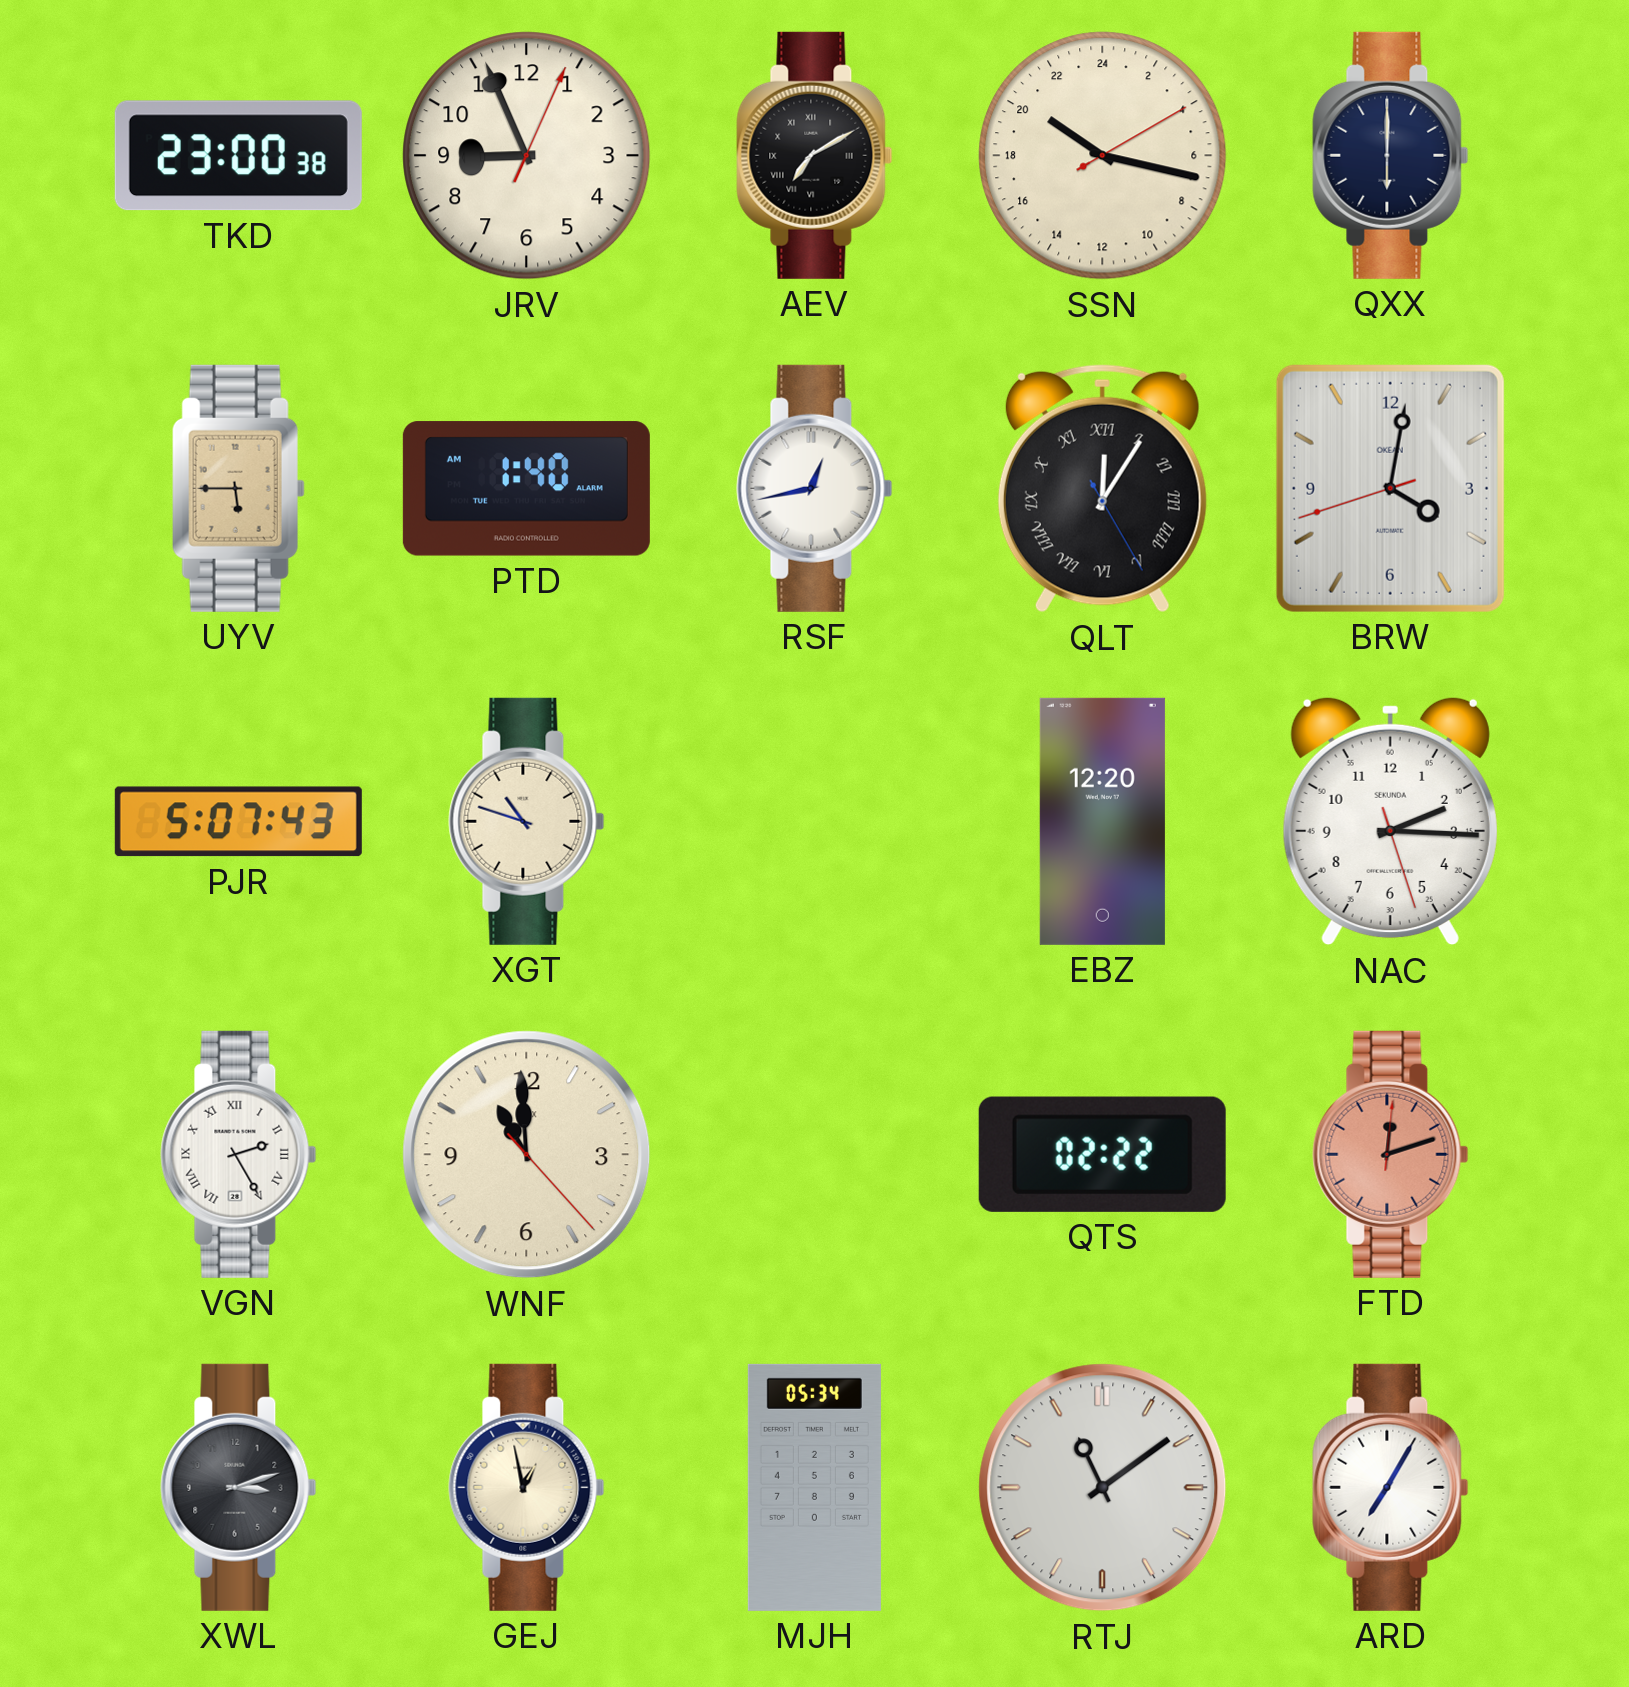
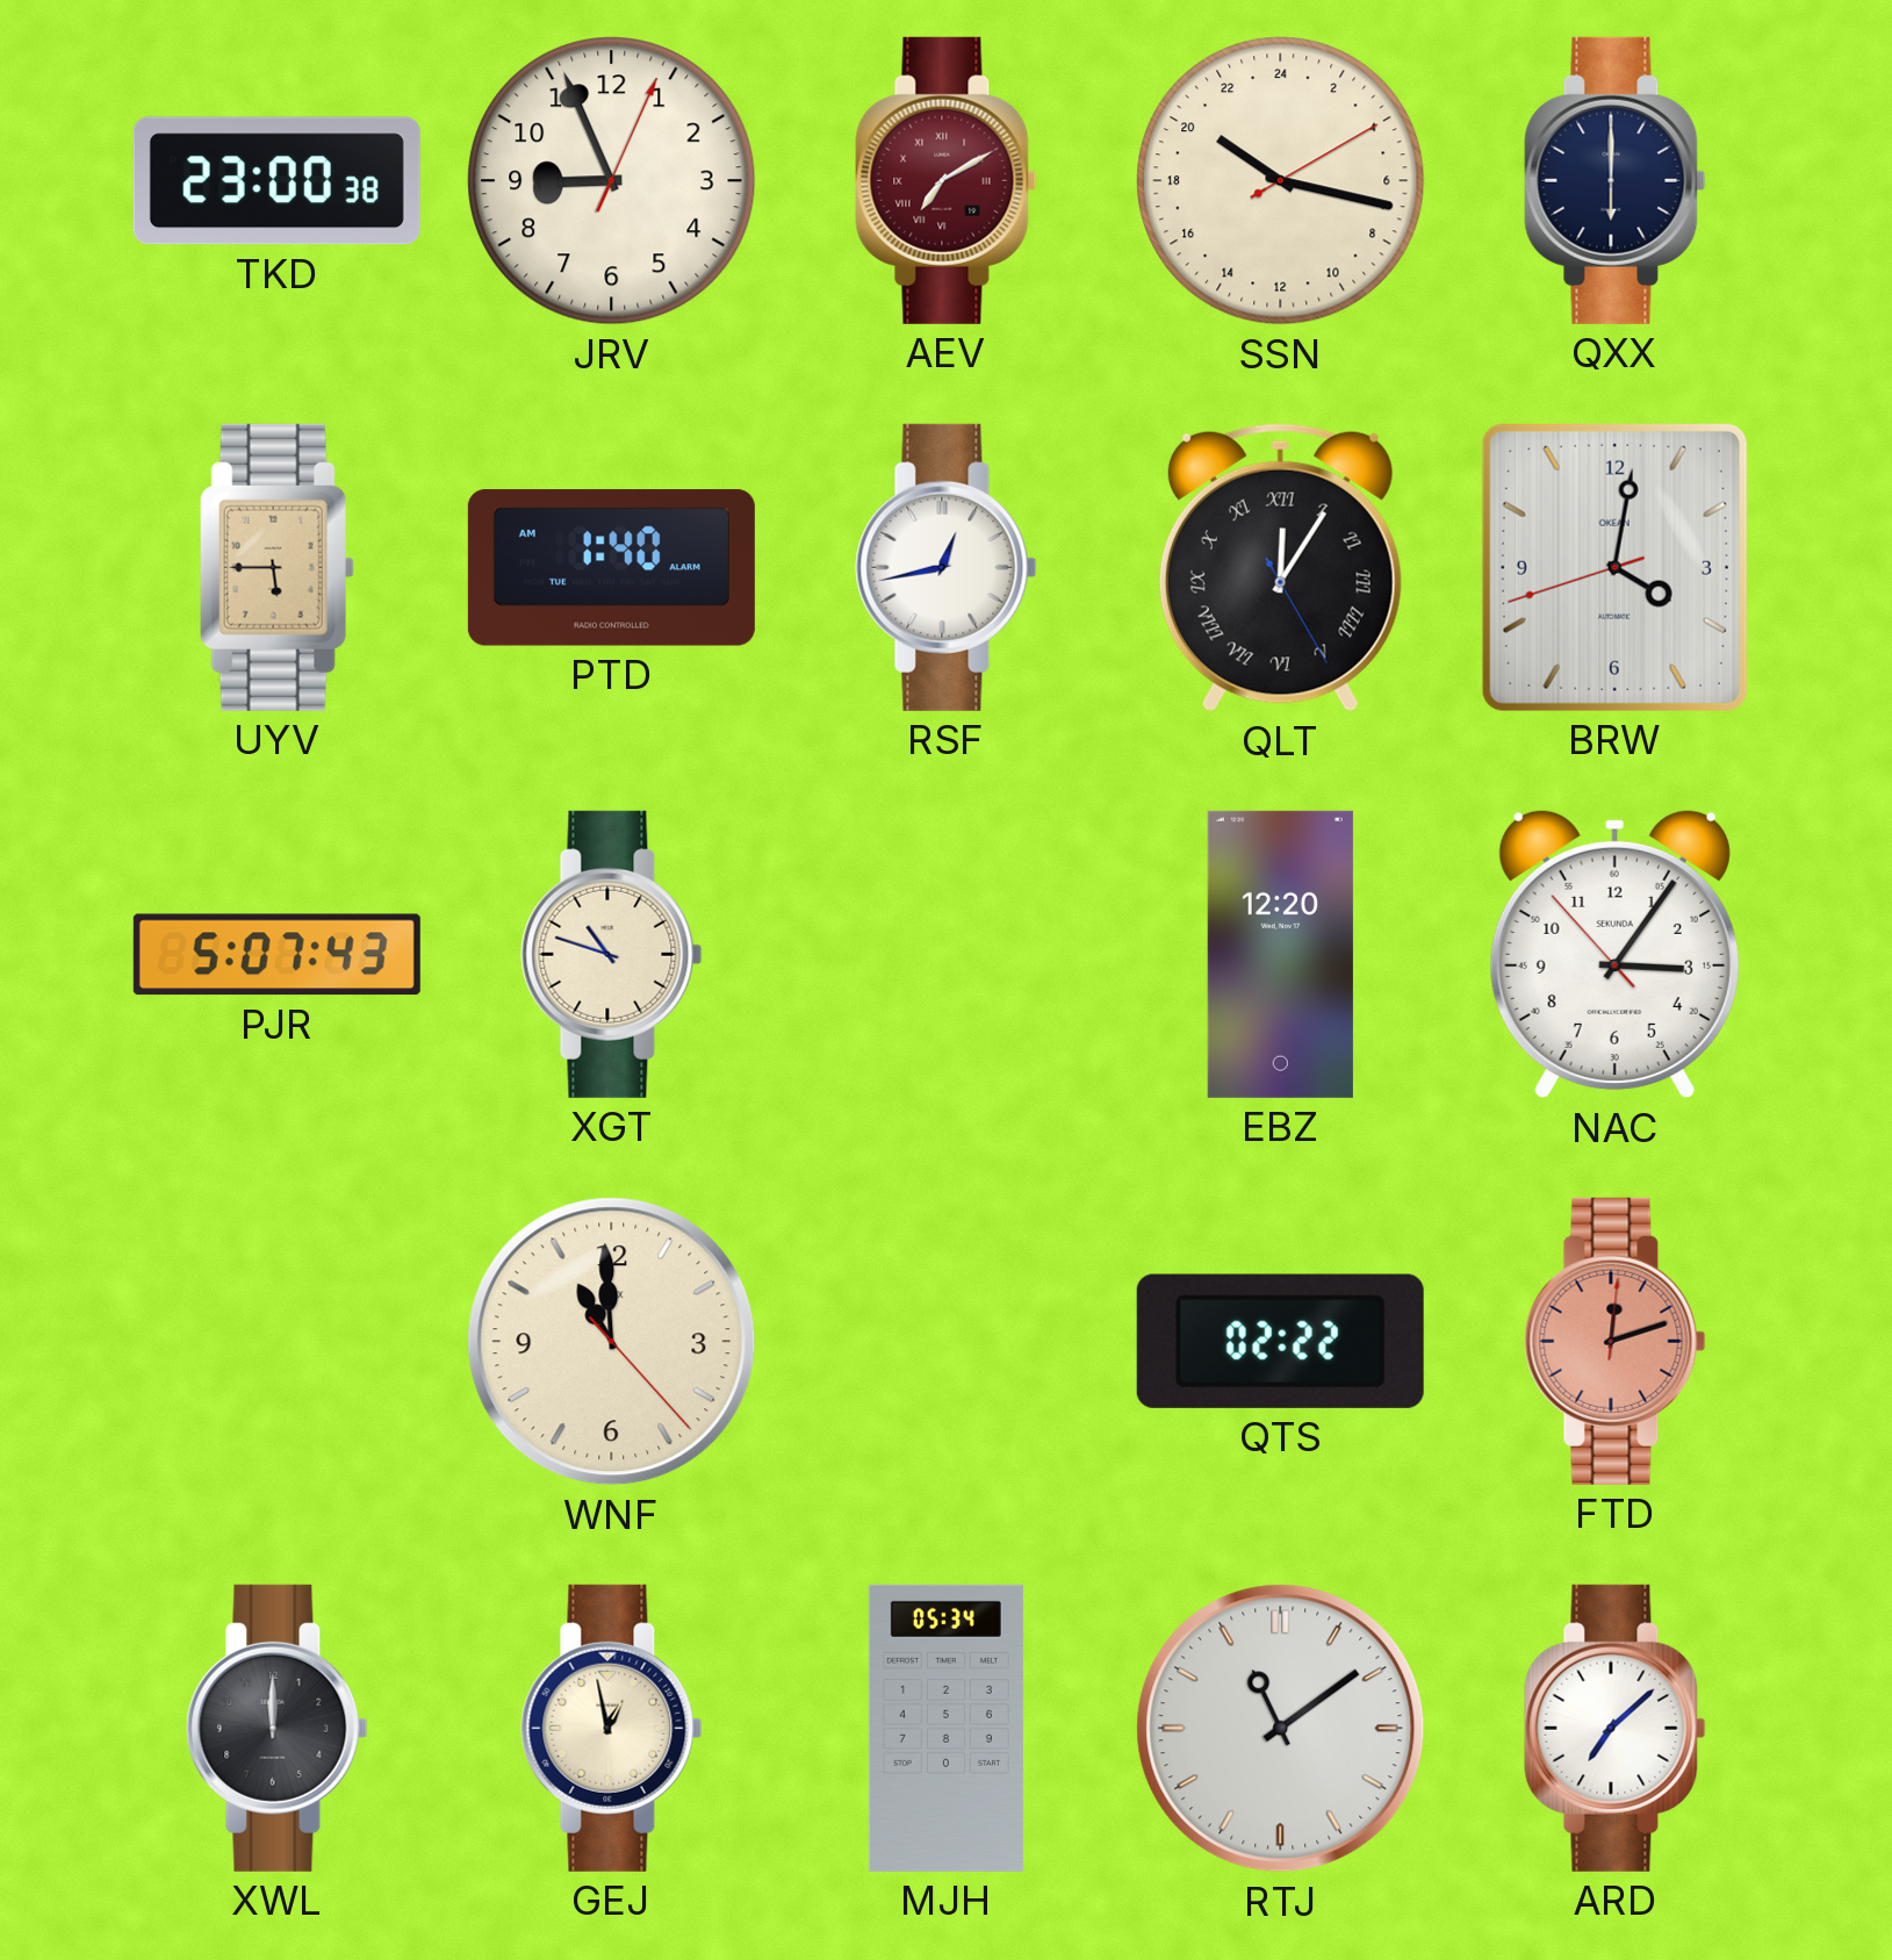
AEV dial: black -> burgundy
NAC: 2:15 -> 3:05
VGN: 2:25 -> none
XWL: 3:12 -> 12:00
ARD: 7:05 -> 7:08
